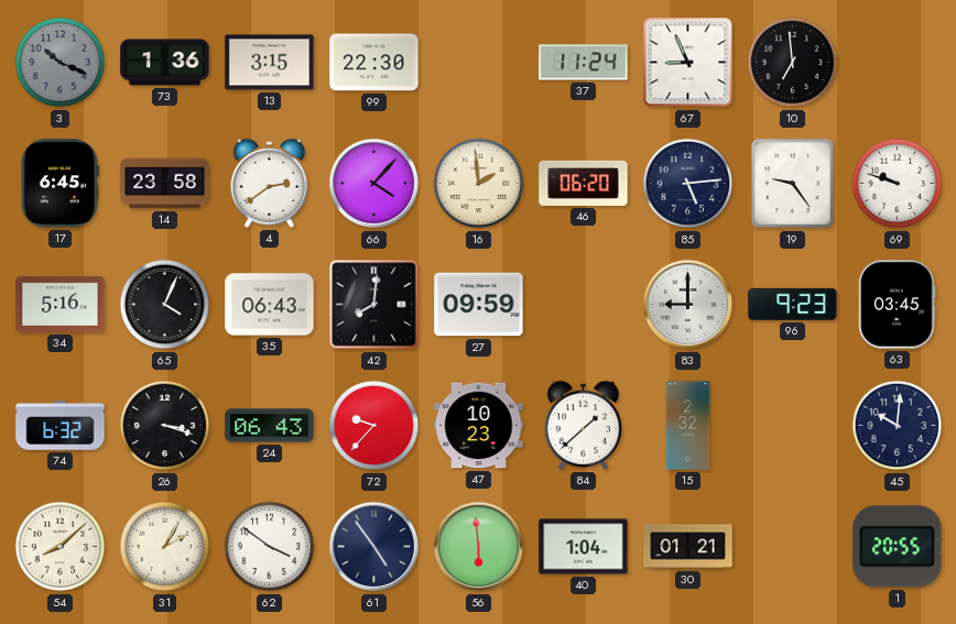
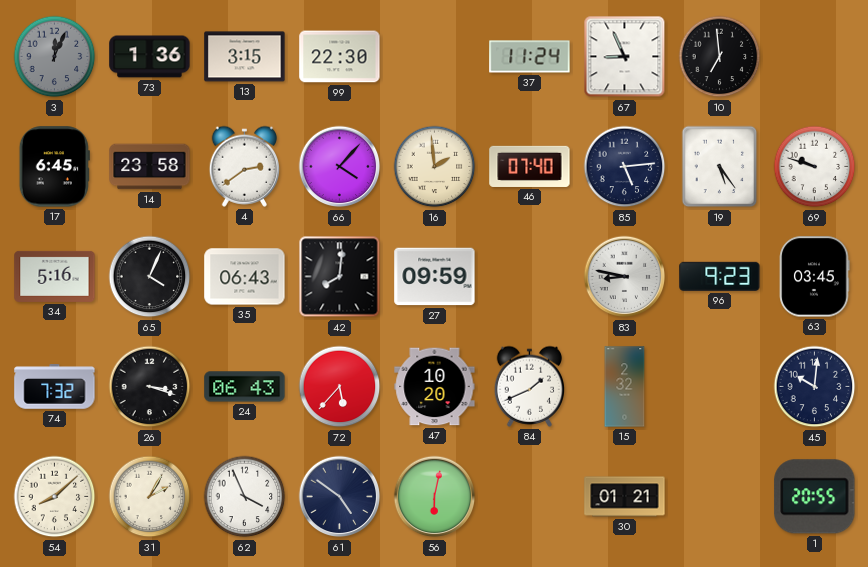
3: 10:19 -> 12:04
46: 06:20 -> 07:40
19: 9:24 -> 5:24
83: 9:00 -> 8:47
74: 6:32 -> 7:32
72: 9:37 -> 5:37
47: 10:23 -> 10:20
84: 1:38 -> 1:41
62: 3:51 -> 3:56
61: 4:54 -> 4:51
56: 5:59 -> 6:02
40: 1:04 -> none
